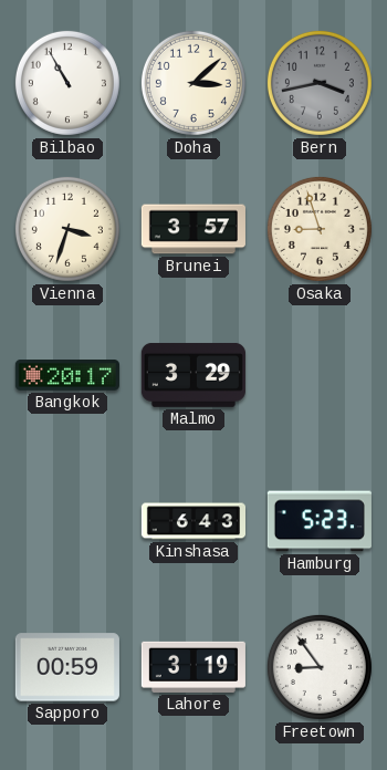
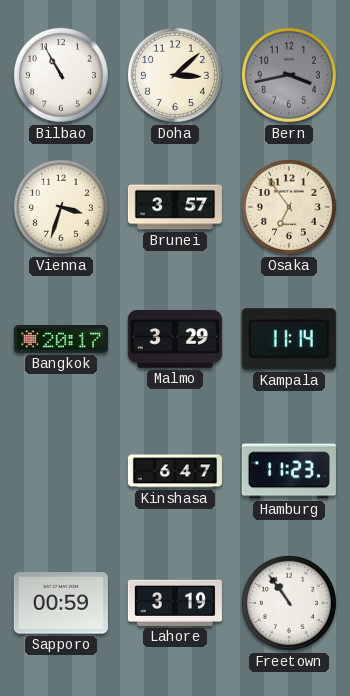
Osaka: 8:57 -> 6:54
Kampala: none -> 11:14
Kinshasa: 6:43 -> 6:47
Hamburg: 5:23 -> 11:23
Freetown: 8:54 -> 10:54
